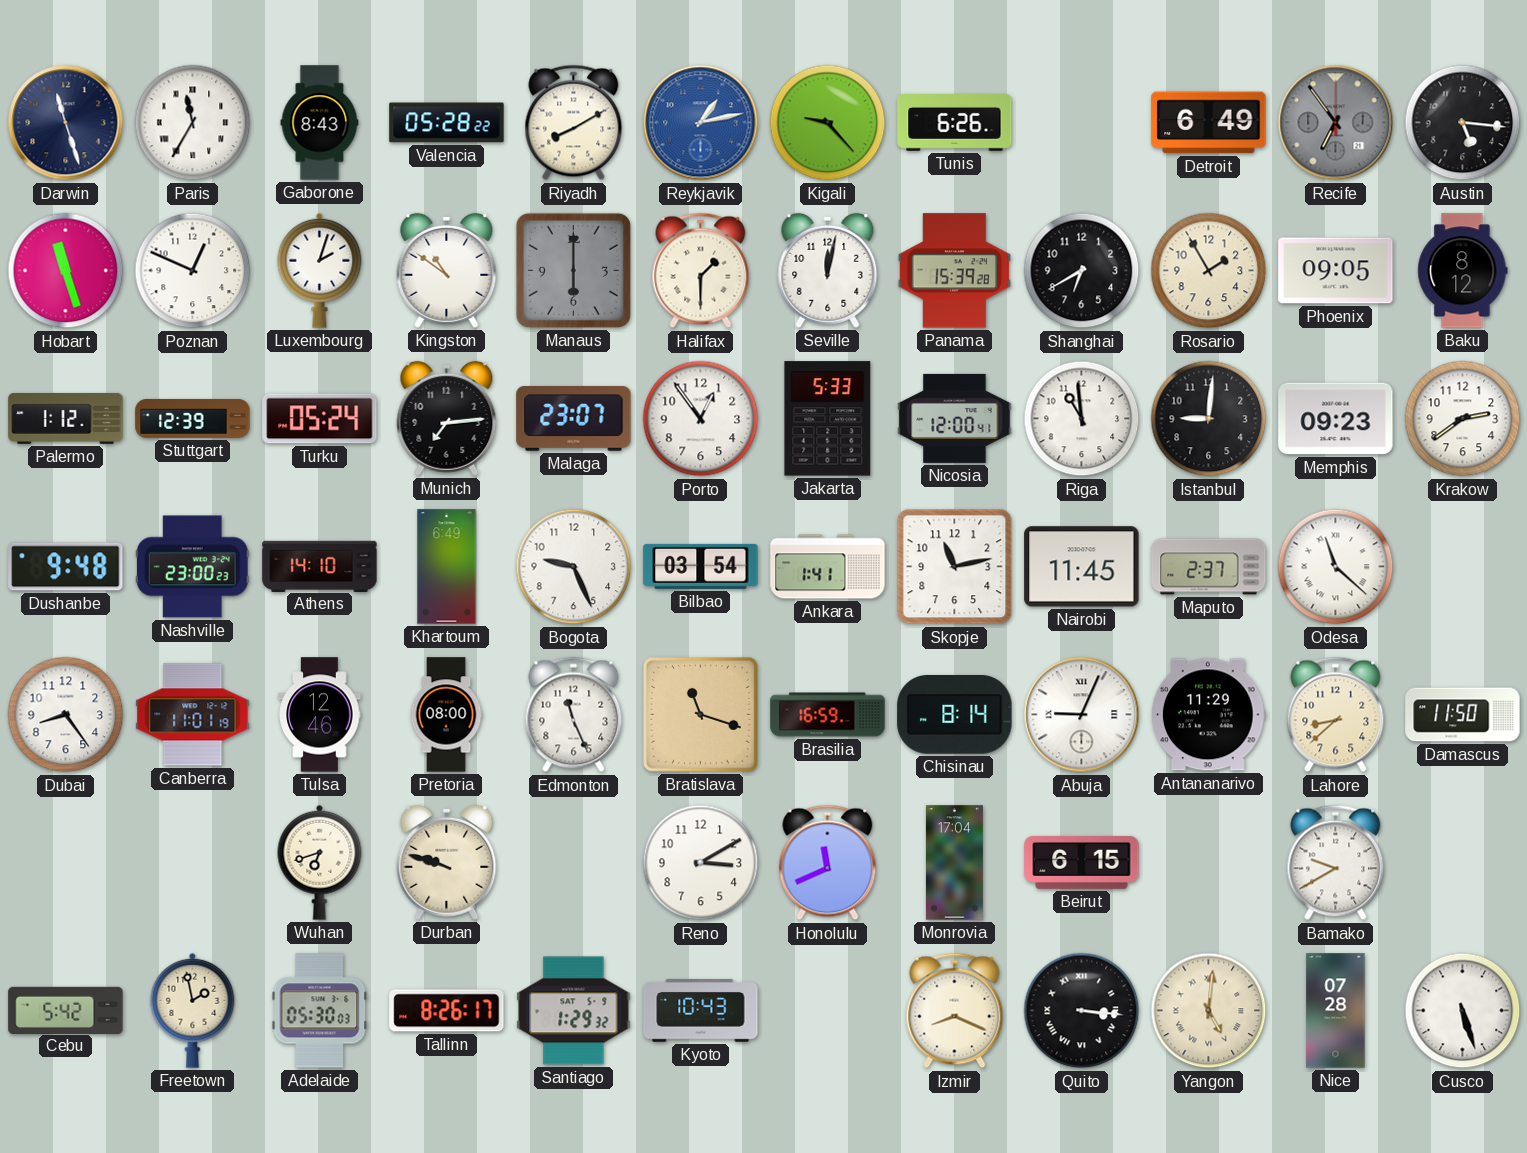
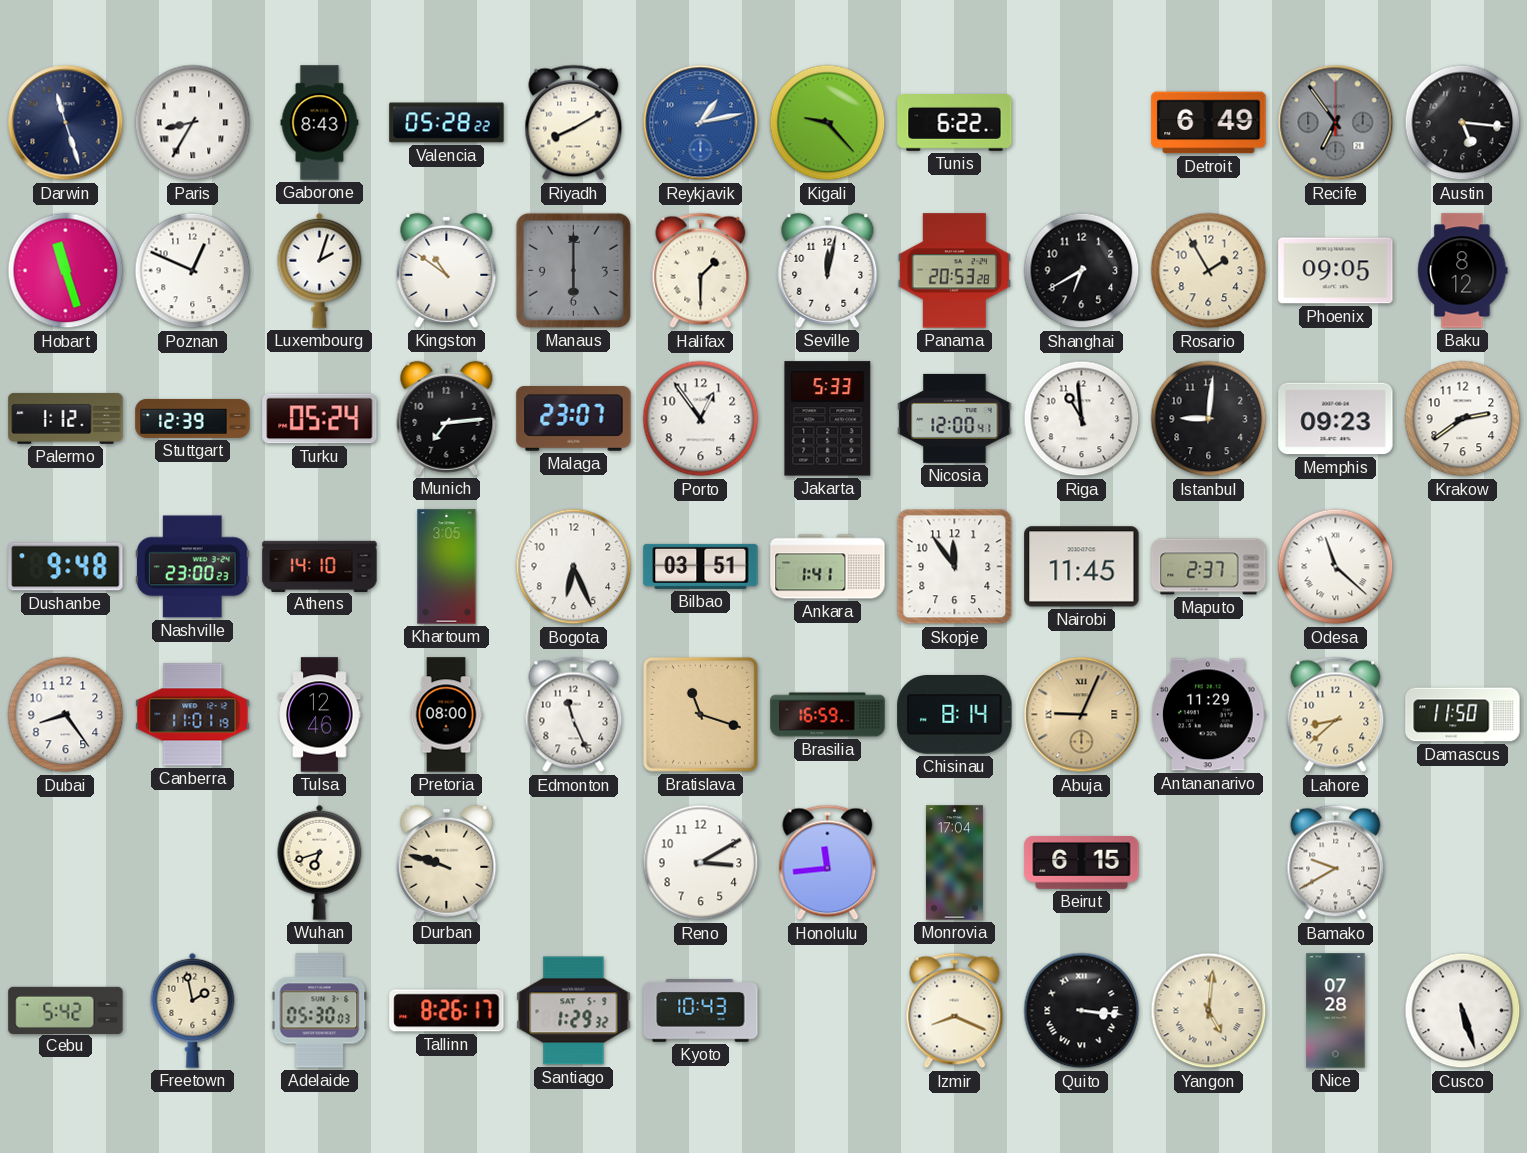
Paris: 11:35 -> 8:35
Tunis: 6:26 -> 6:22
Panama: 15:39 -> 20:53
Khartoum: 6:49 -> 3:05
Bogota: 9:26 -> 6:26
Bilbao: 03:54 -> 03:51
Skopje: 11:13 -> 11:54
Abuja dial: white -> champagne
Honolulu: 11:41 -> 11:44
